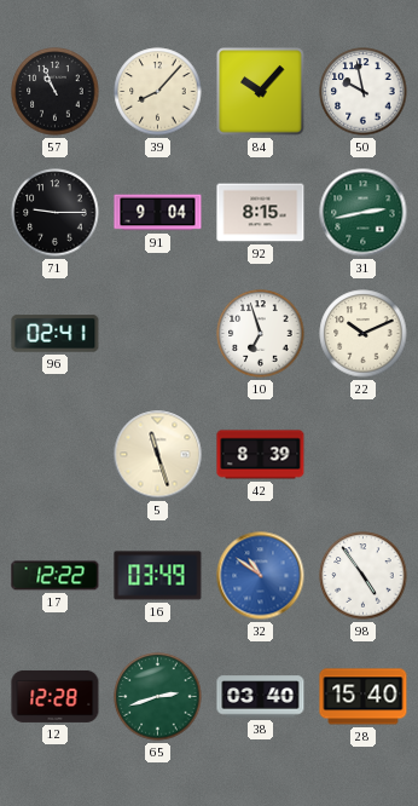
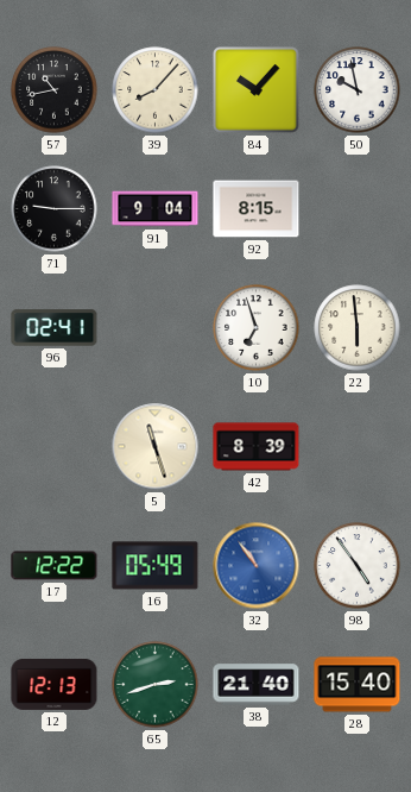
57: 10:56 -> 10:43
31: 2:43 -> none
22: 10:11 -> 5:59
16: 03:49 -> 05:49
32: 10:51 -> 10:54
12: 12:28 -> 12:13
38: 03:40 -> 21:40
